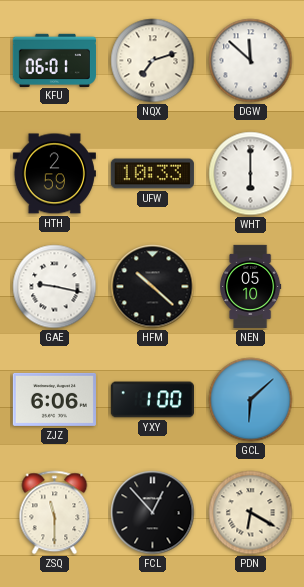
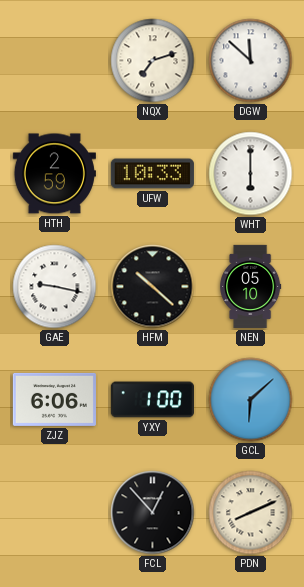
KFU: 06:01 -> none
ZSQ: 11:30 -> none
PDN: 6:20 -> 8:11
